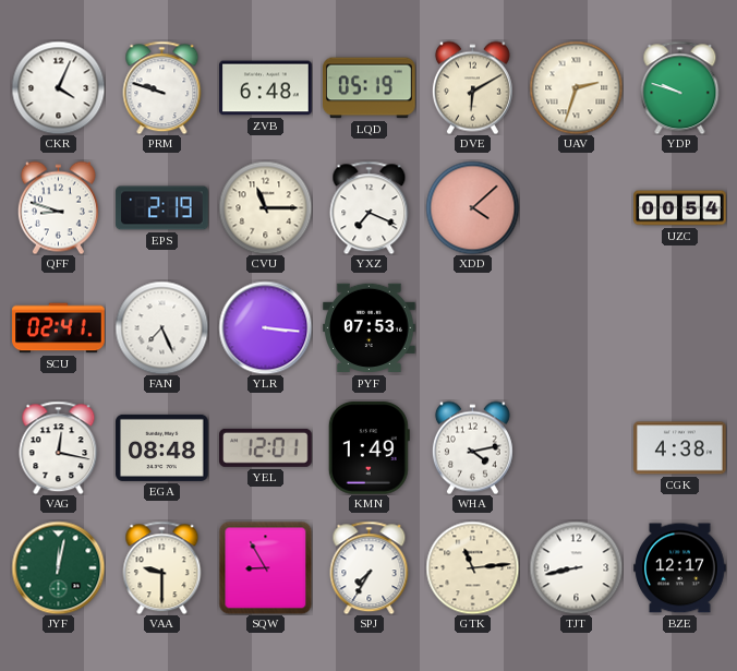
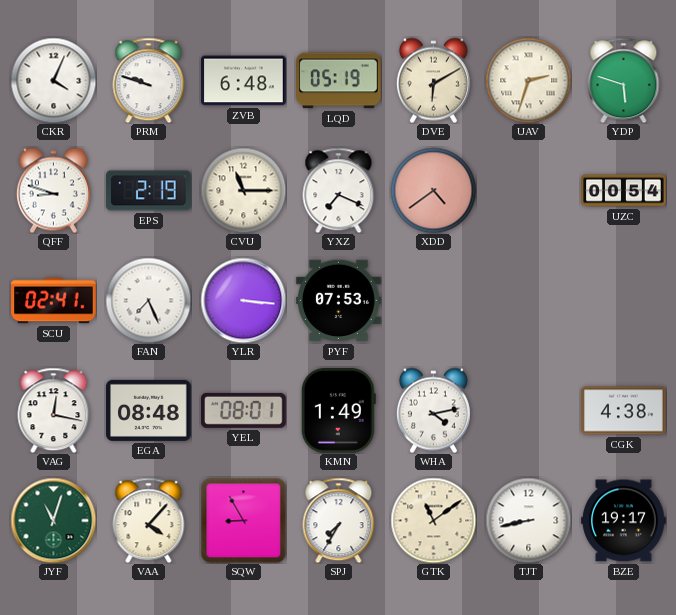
YDP: 9:48 -> 5:48
XDD: 4:08 -> 4:39
YEL: 12:01 -> 08:01
JYF: 12:02 -> 11:03
VAA: 9:30 -> 4:07
GTK: 11:14 -> 11:09
BZE: 12:17 -> 19:17
